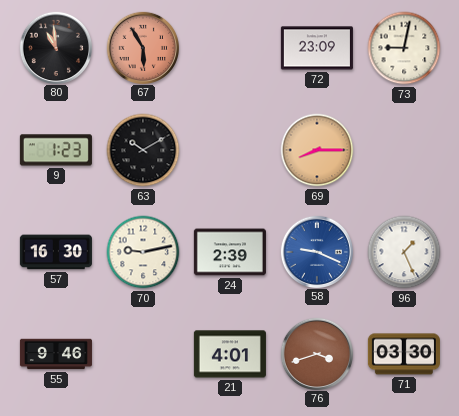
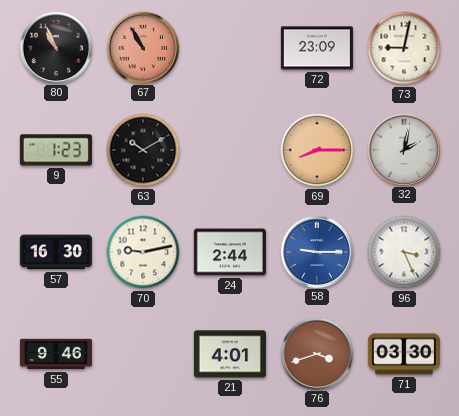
80: 10:59 -> 10:56
67: 5:55 -> 10:55
32: none -> 2:02
24: 2:39 -> 2:44
58: 9:19 -> 9:15
96: 1:26 -> 3:26
